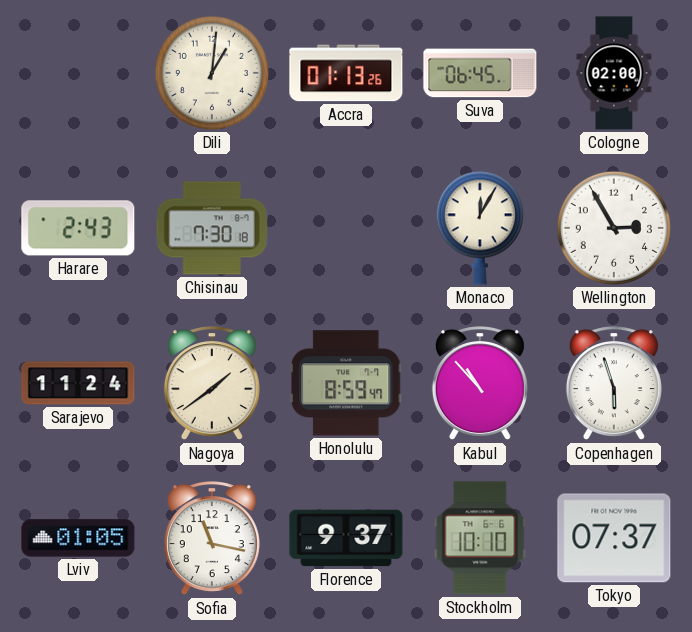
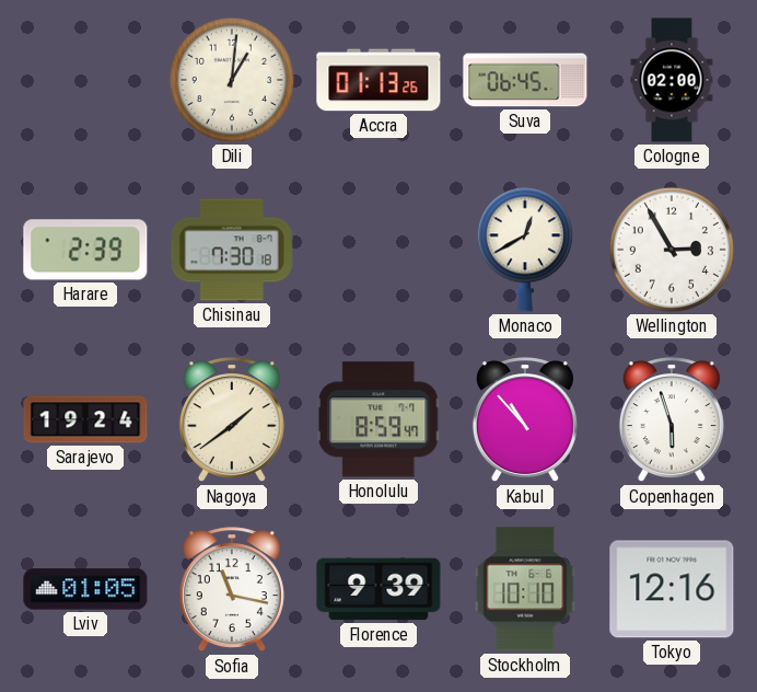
Harare: 2:43 -> 2:39
Monaco: 12:05 -> 12:40
Sarajevo: 11:24 -> 19:24
Florence: 9:37 -> 9:39
Tokyo: 07:37 -> 12:16
